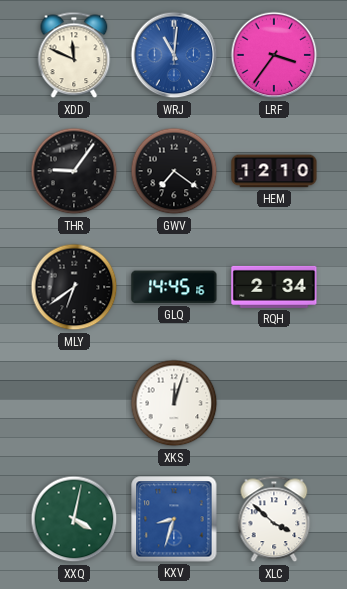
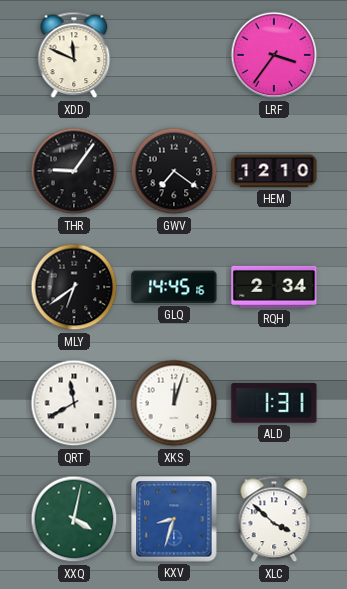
WRJ: 11:01 -> none
QRT: none -> 11:40
ALD: none -> 1:31
